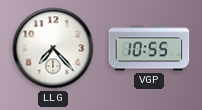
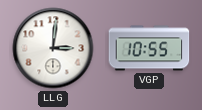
LLG: 7:23 -> 3:01
